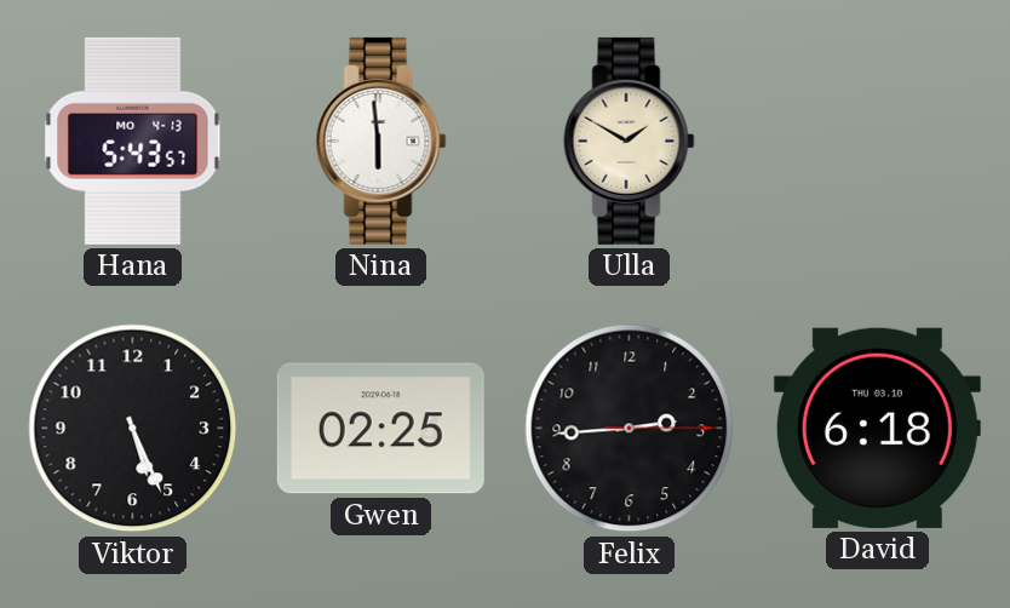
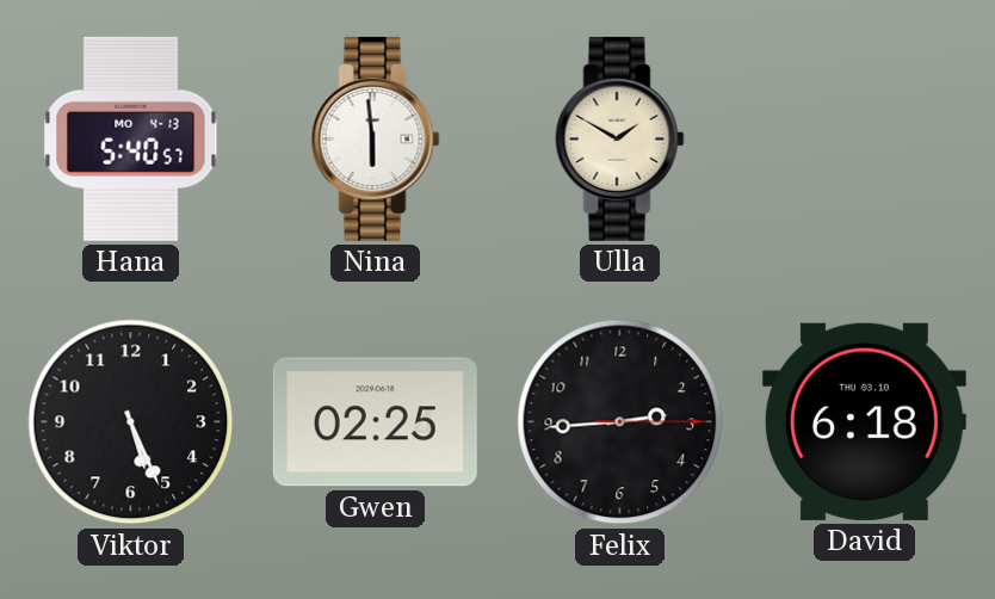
Hana: 5:43 -> 5:40
